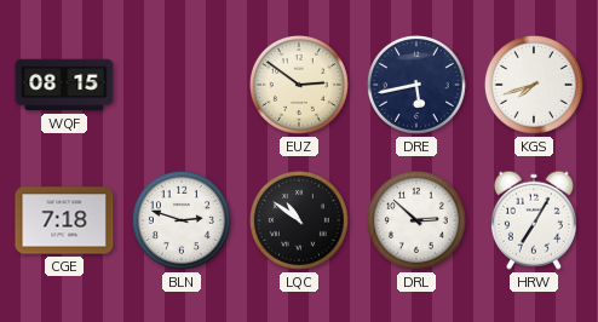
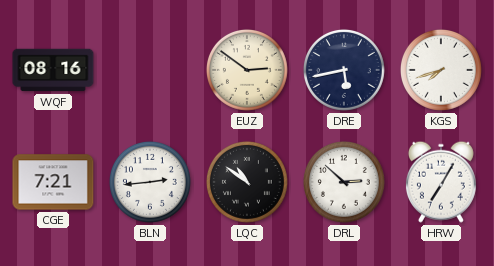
WQF: 08:15 -> 08:16
CGE: 7:18 -> 7:21
BLN: 2:48 -> 2:44
